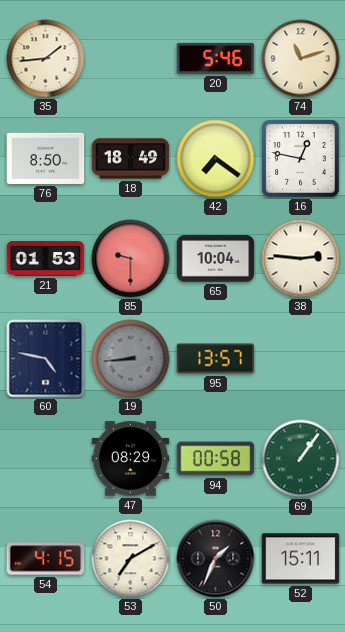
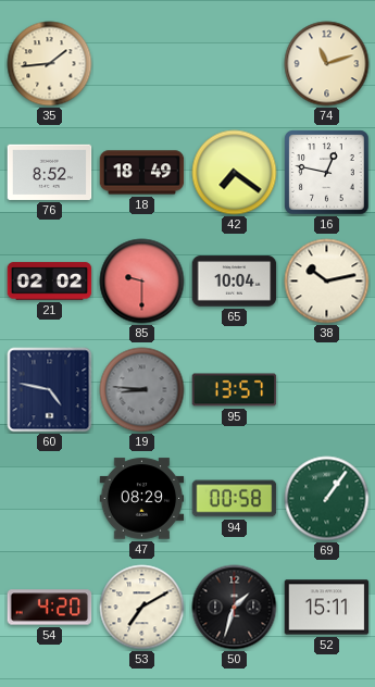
20: 5:46 -> none
76: 8:50 -> 8:52
21: 01:53 -> 02:02
38: 2:46 -> 10:13
19: 8:44 -> 8:46
54: 4:15 -> 4:20
50: 1:34 -> 1:33
